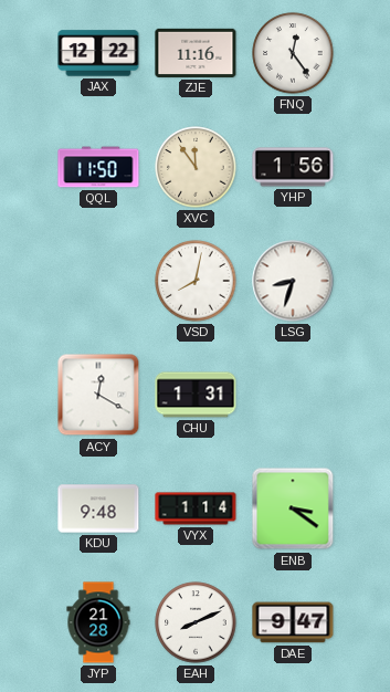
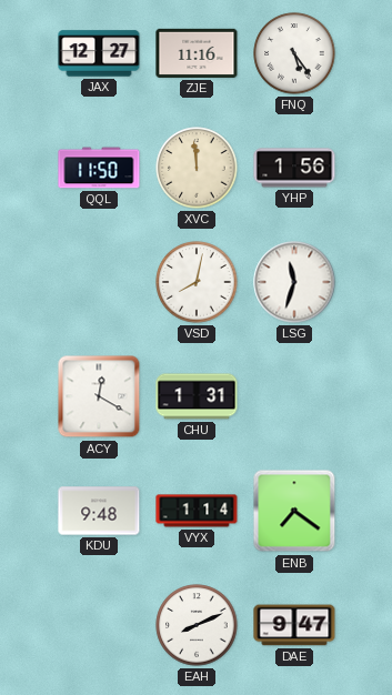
JAX: 12:22 -> 12:27
FNQ: 12:24 -> 5:24
XVC: 11:54 -> 11:59
LSG: 8:33 -> 11:33
ENB: 3:21 -> 7:21
JYP: 21:28 -> none
